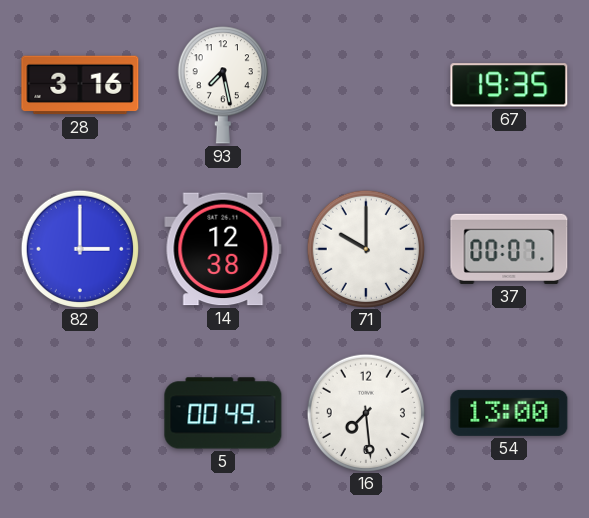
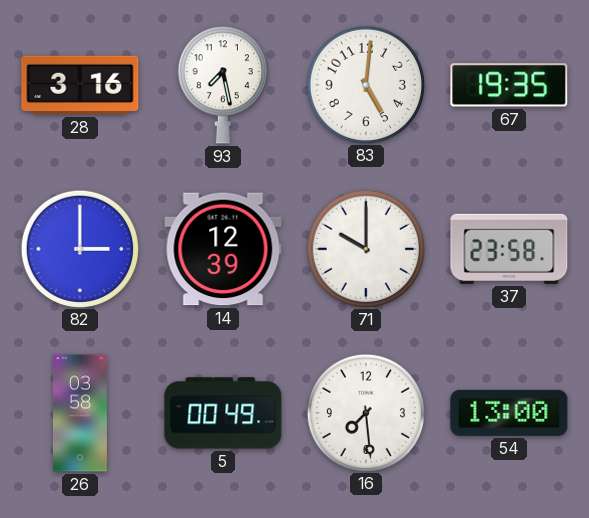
83: none -> 5:01
14: 12:38 -> 12:39
37: 00:07 -> 23:58
26: none -> 03:58
